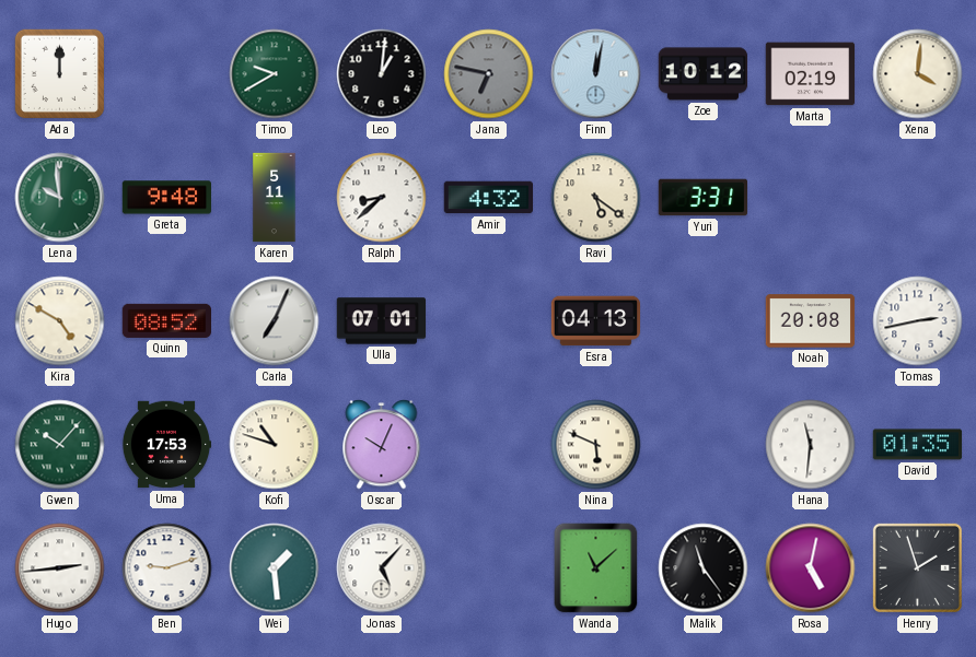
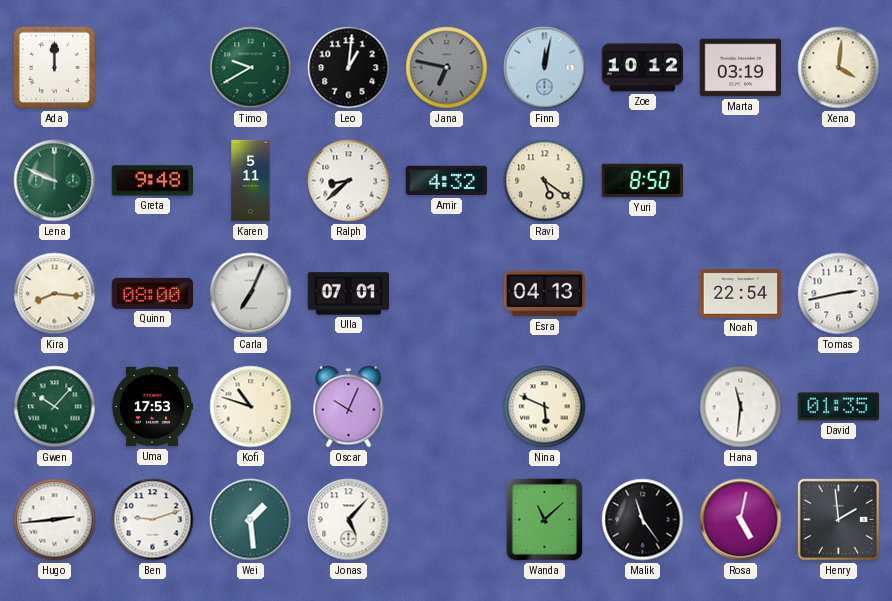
Marta: 02:19 -> 03:19
Lena: 9:59 -> 9:49
Yuri: 3:31 -> 8:50
Kira: 4:50 -> 8:16
Quinn: 08:52 -> 08:00
Noah: 20:08 -> 22:54
Henry: 1:57 -> 1:59
